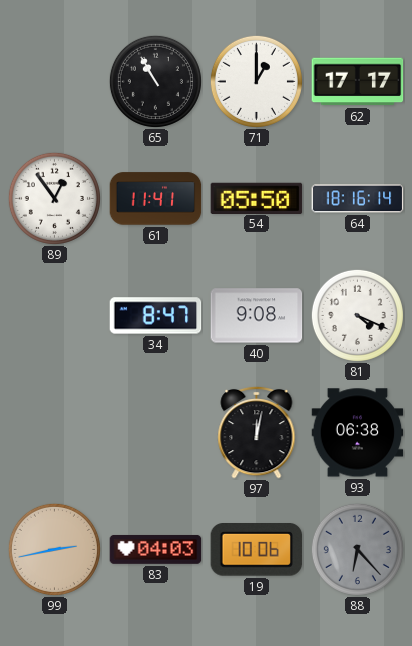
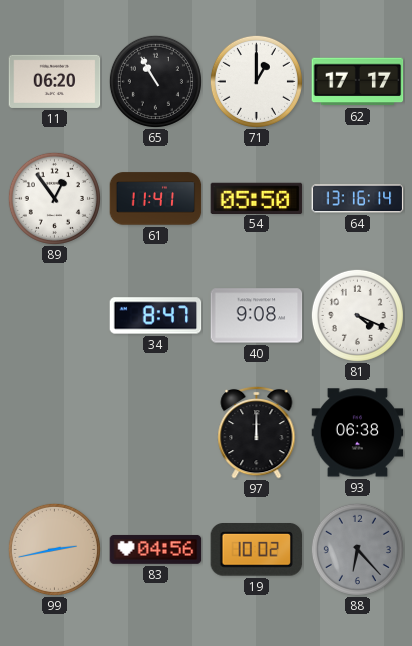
11: none -> 06:20
64: 18:16 -> 13:16
97: 12:02 -> 12:00
83: 04:03 -> 04:56
19: 10:06 -> 10:02
